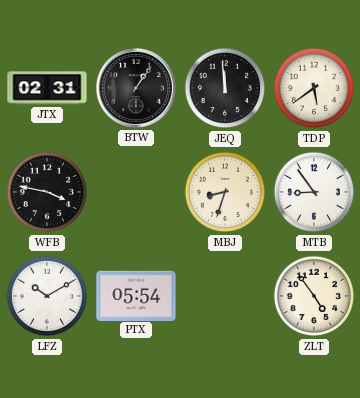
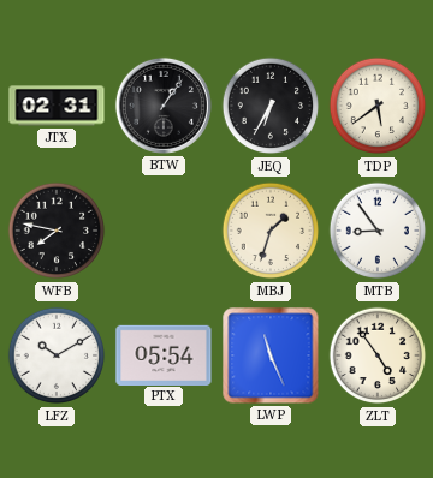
JEQ: 11:59 -> 6:35
WFB: 3:47 -> 7:47
MBJ: 8:33 -> 1:33
LWP: none -> 11:26
